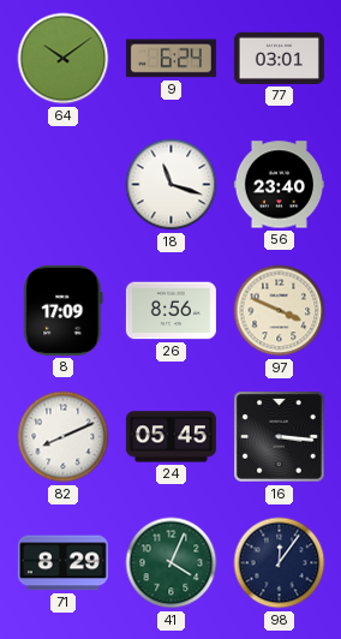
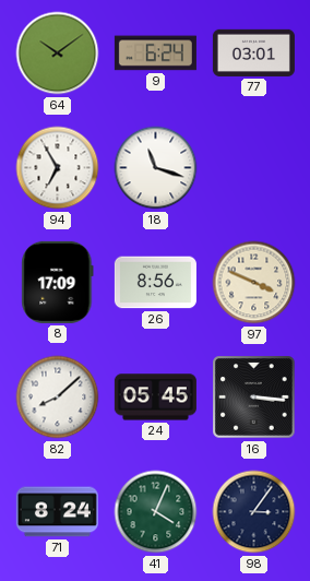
94: none -> 6:55
56: 23:40 -> none
82: 8:11 -> 8:08
71: 8:29 -> 8:24
98: 12:06 -> 3:06
